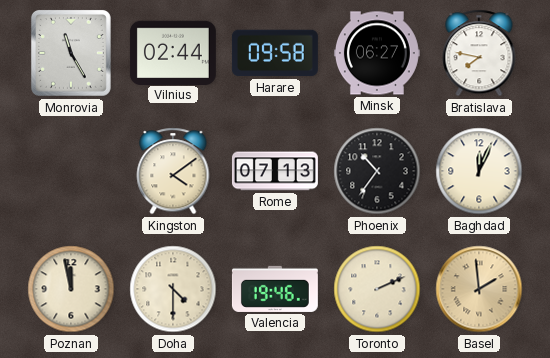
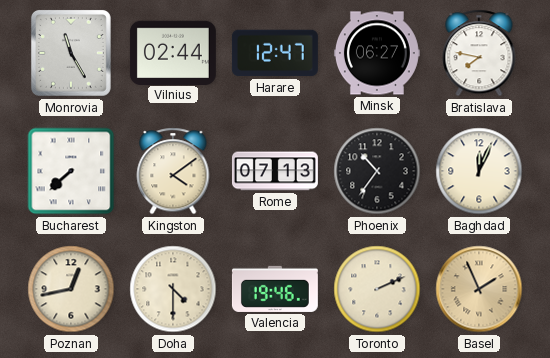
Harare: 09:58 -> 12:47
Bucharest: none -> 7:38
Poznan: 11:58 -> 12:43
Basel: 1:59 -> 1:56
